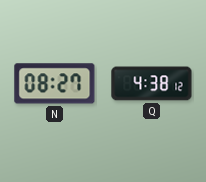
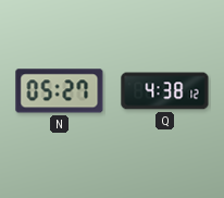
N: 08:27 -> 05:27
